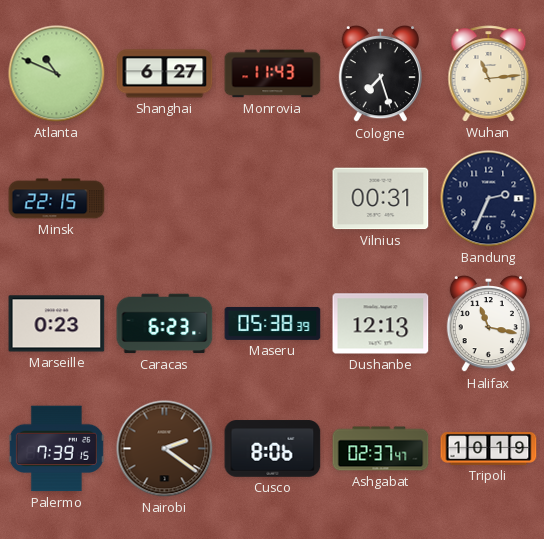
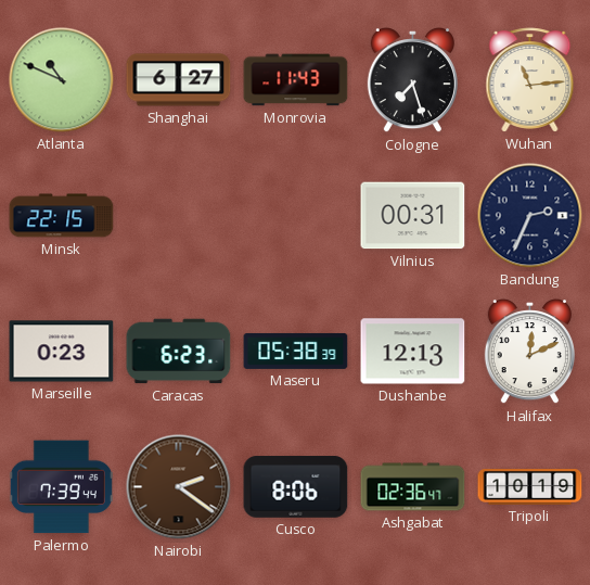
Halifax: 11:17 -> 12:11
Palermo: 7:39:15 -> 7:39:44
Ashgabat: 02:37 -> 02:36
